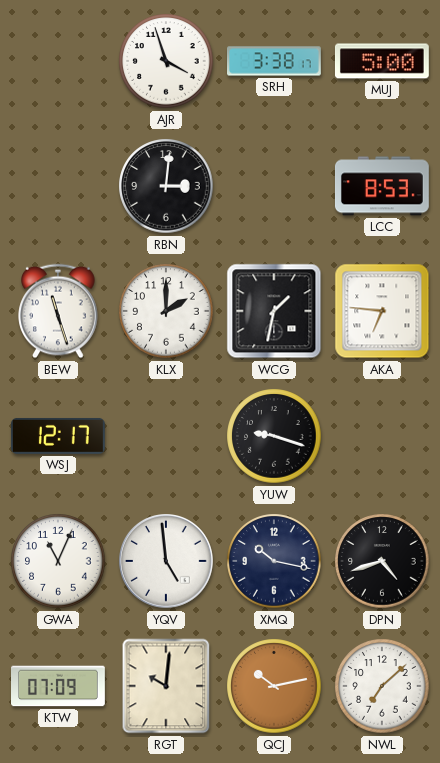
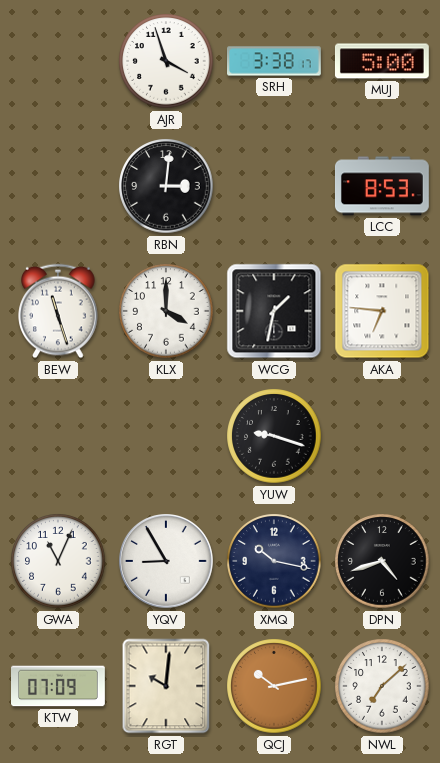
KLX: 2:00 -> 4:00
WSJ: 12:17 -> none
YQV: 4:59 -> 8:55
